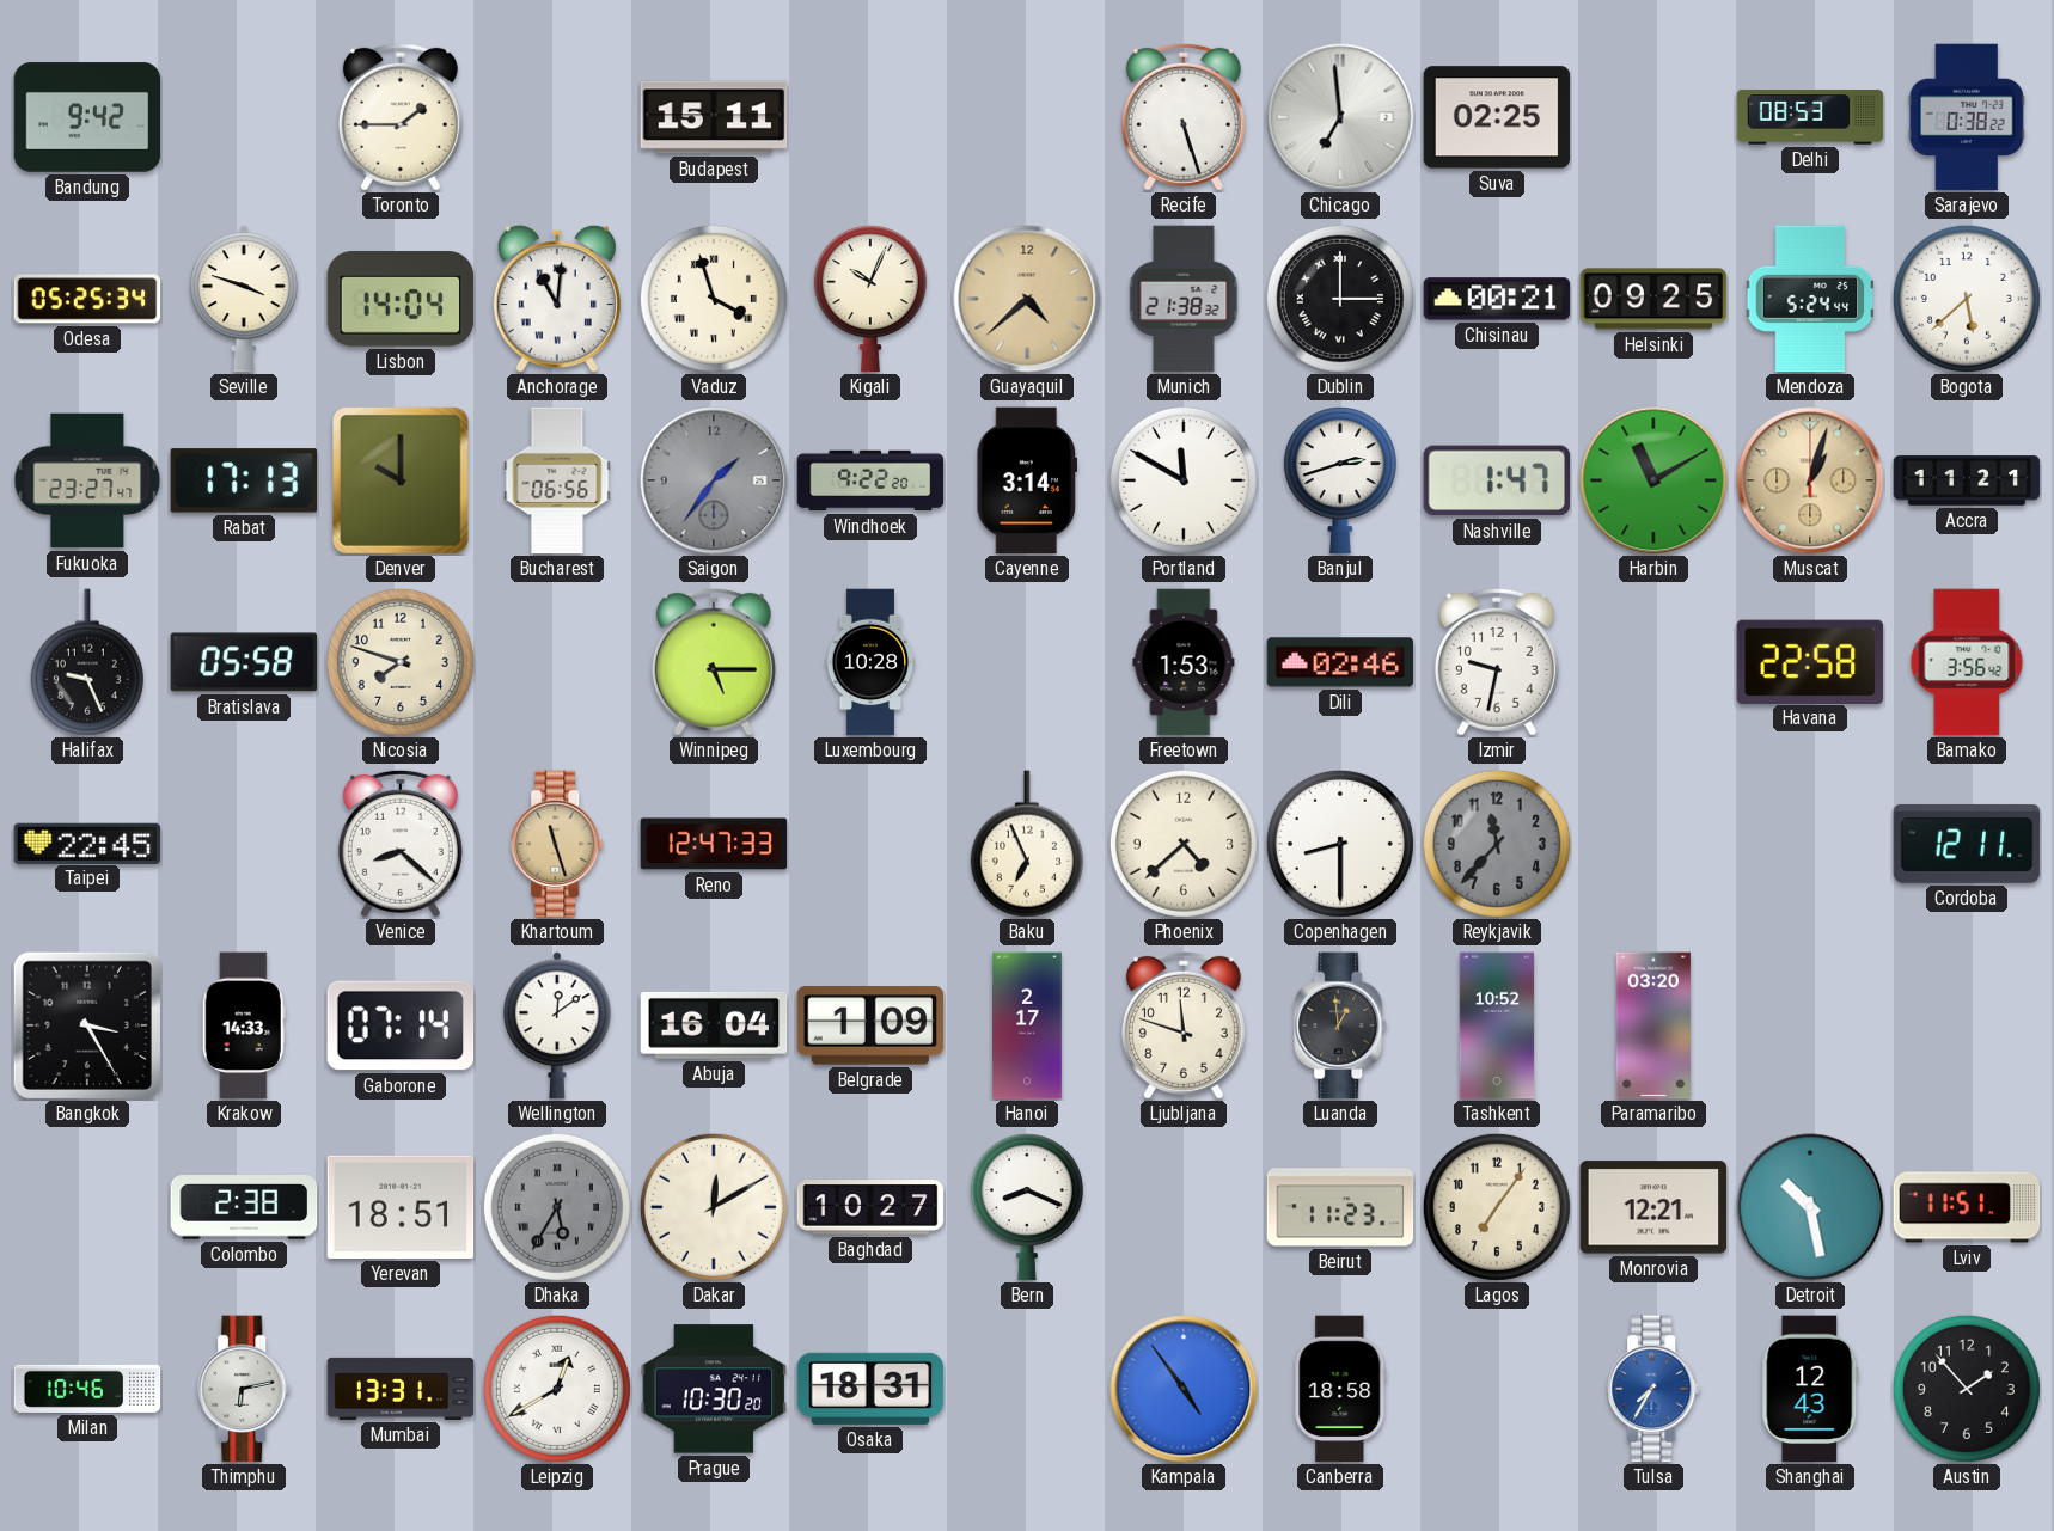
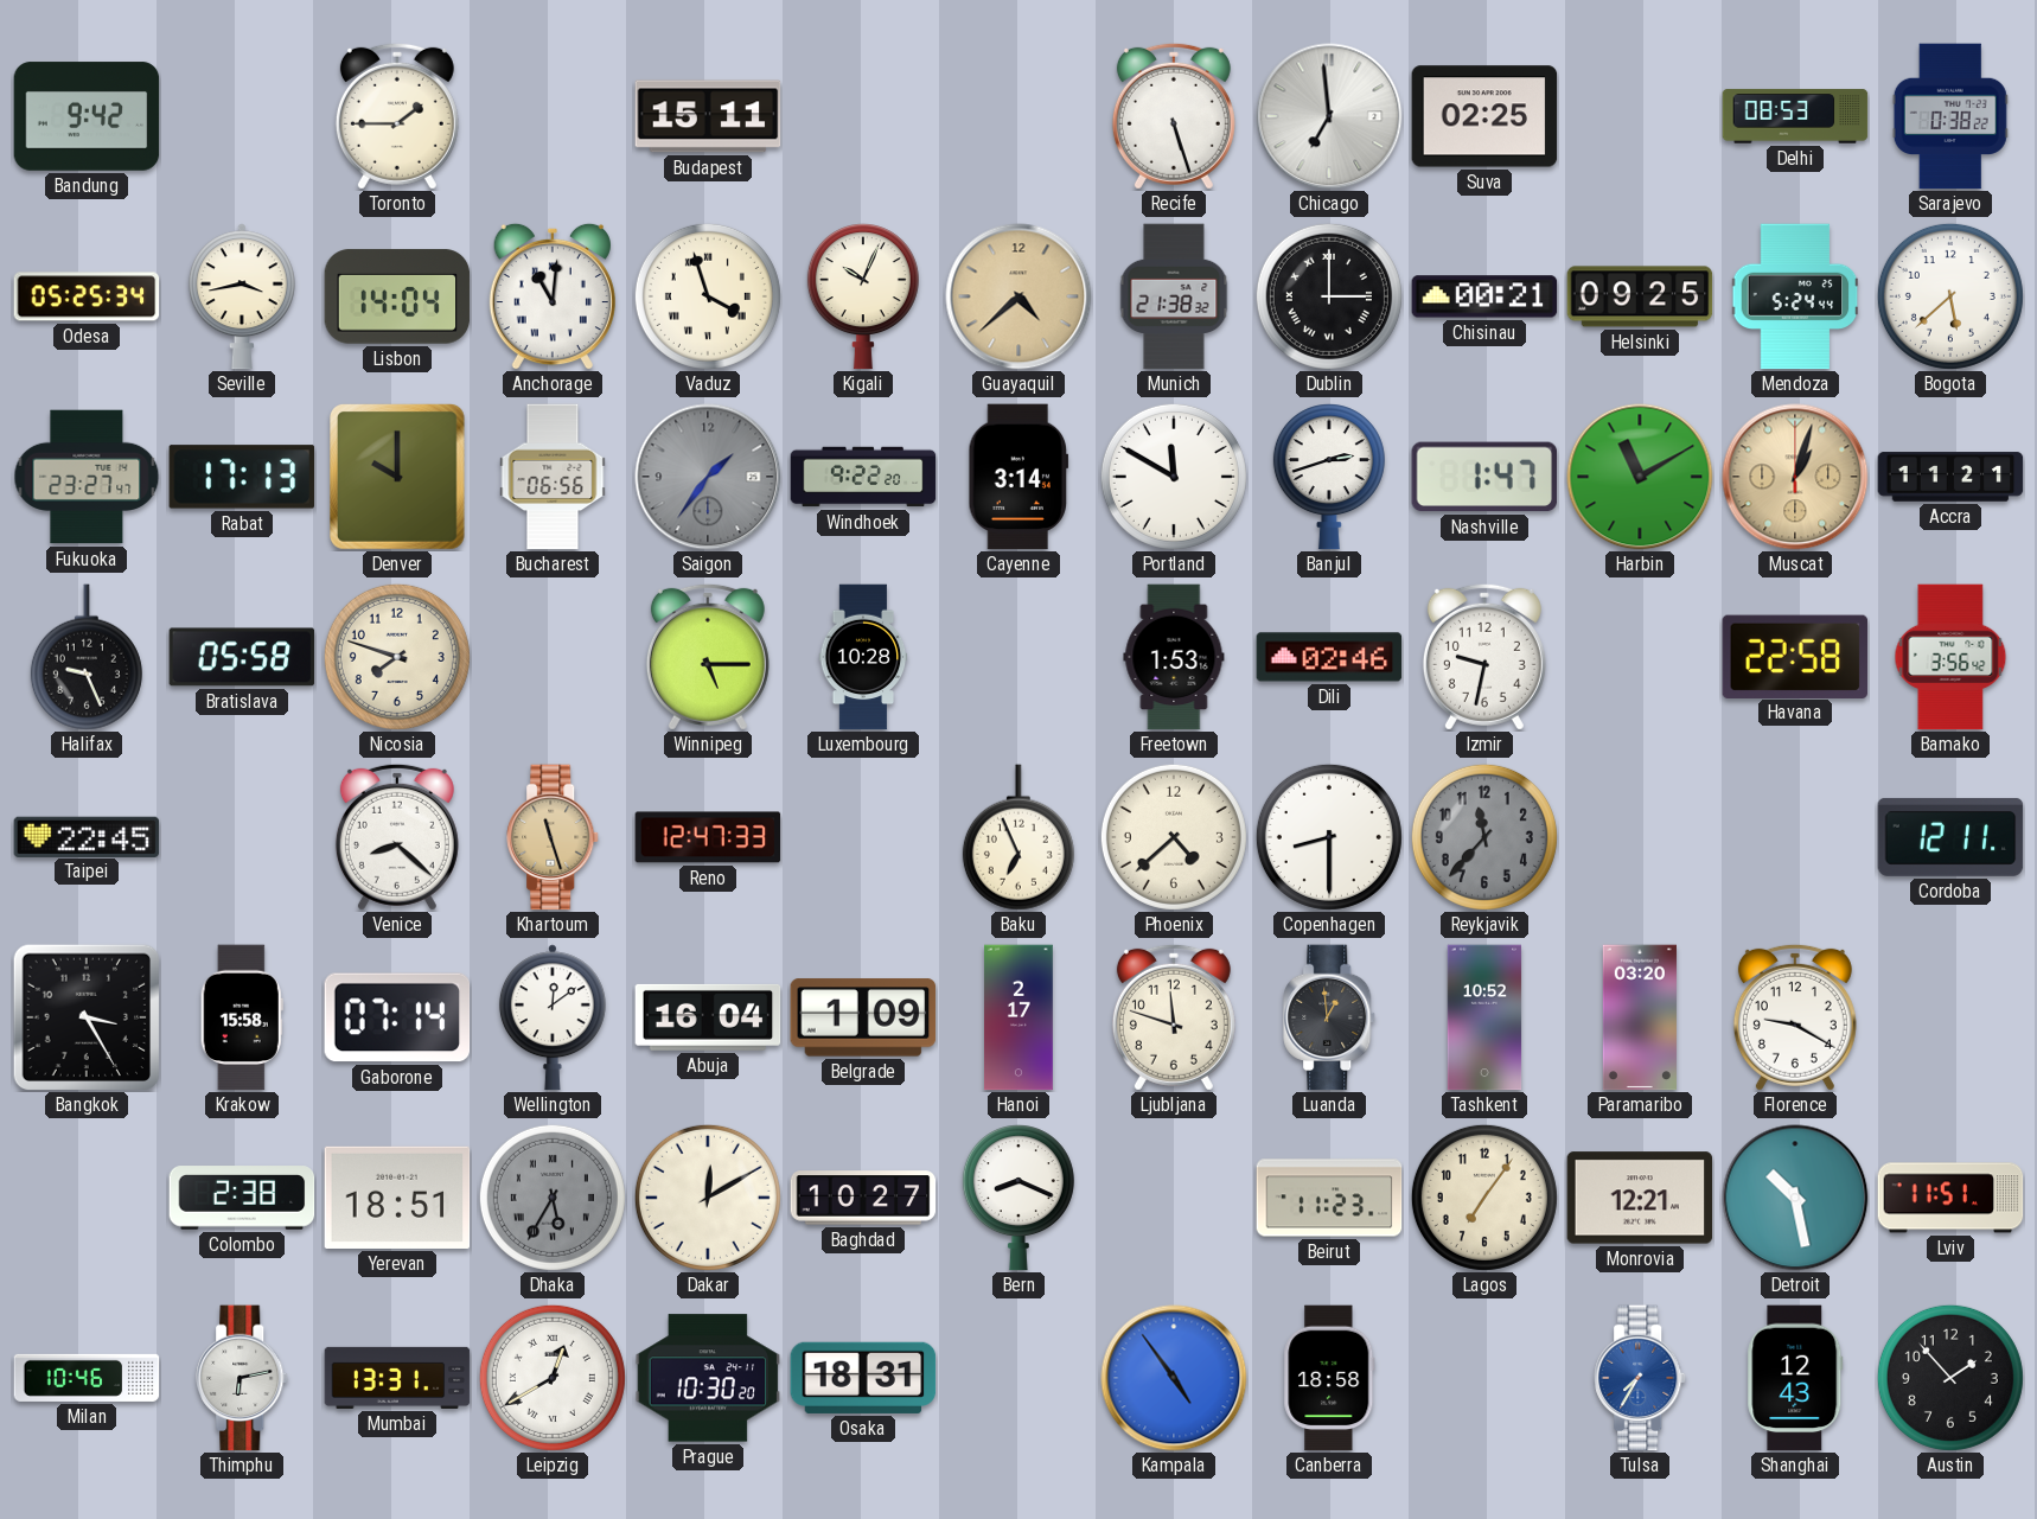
Seville: 3:48 -> 3:43
Krakow: 14:33 -> 15:58
Florence: none -> 9:20
